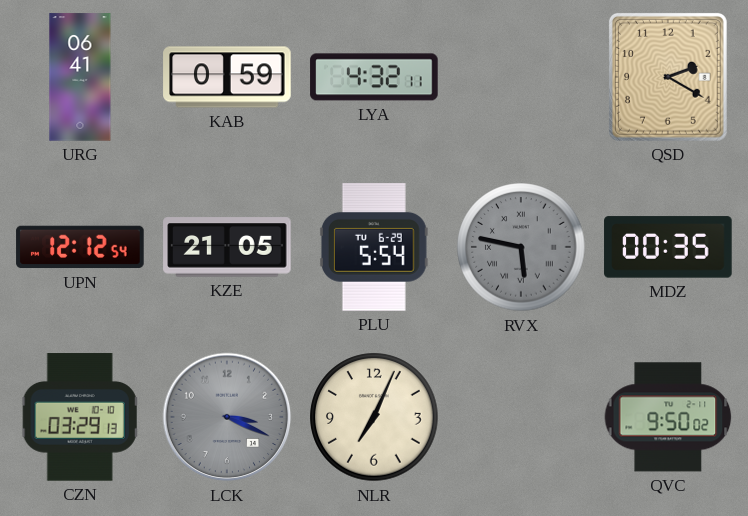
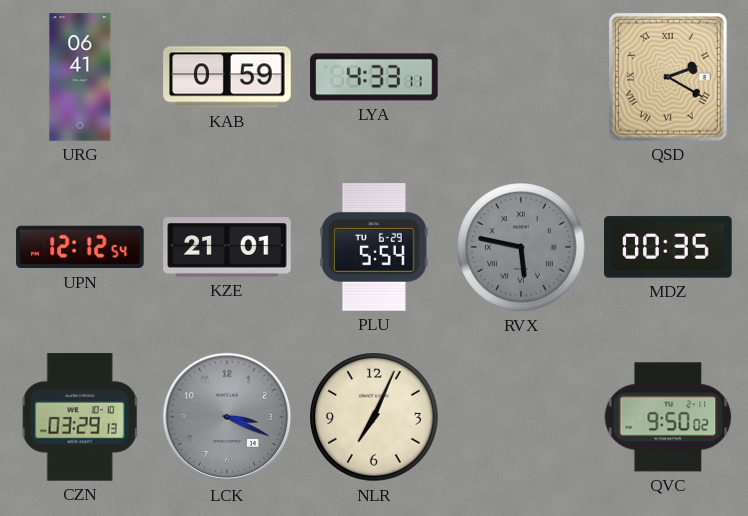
LYA: 4:32 -> 4:33
QSD numerals: Arabic -> Roman
KZE: 21:05 -> 21:01
